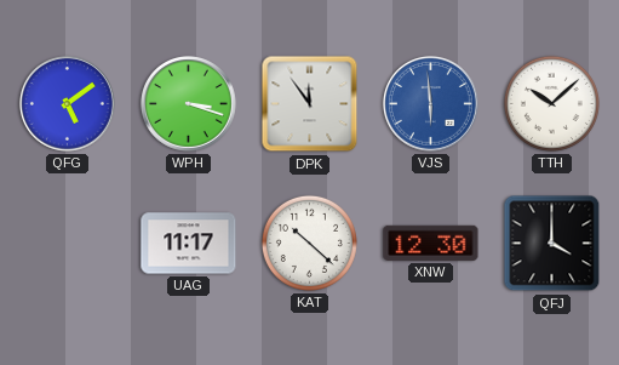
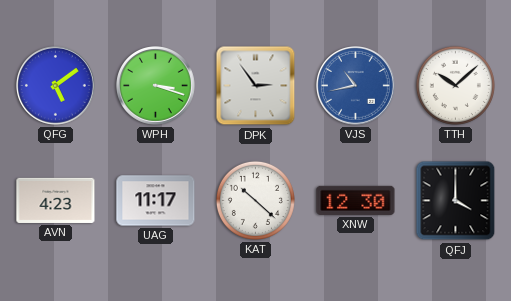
DPK: 11:54 -> 2:54
VJS: 5:59 -> 10:43
AVN: none -> 4:23
